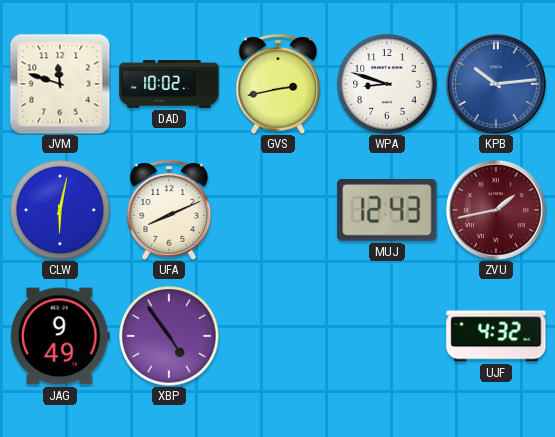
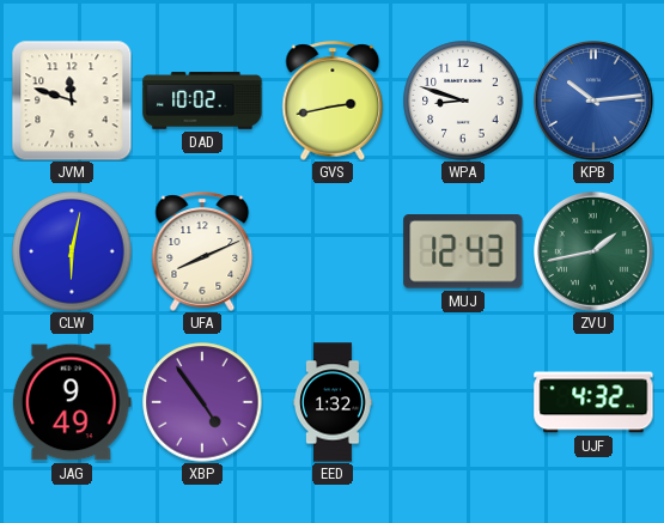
ZVU dial: burgundy -> green
EED: none -> 1:32
